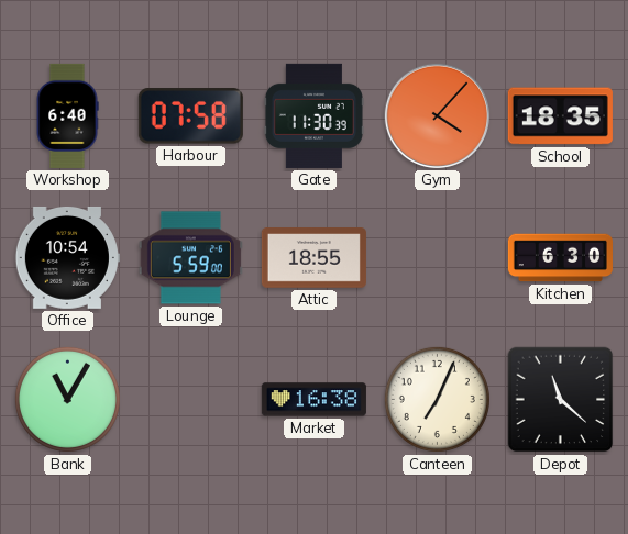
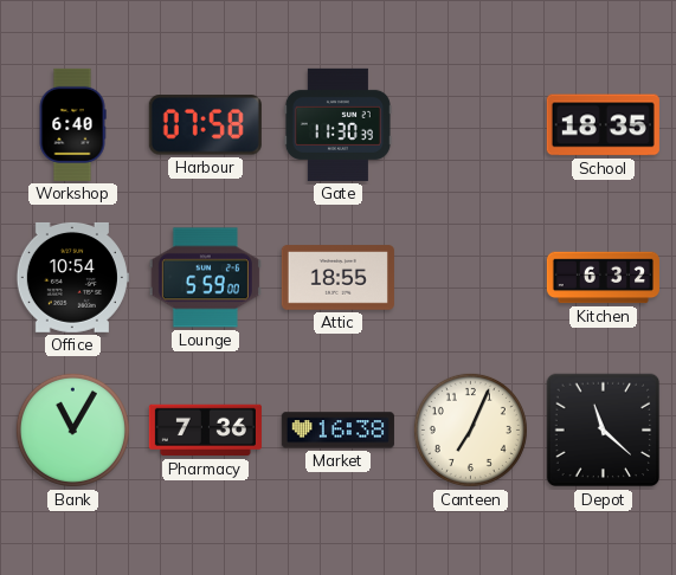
Gym: 4:07 -> none
Kitchen: 6:30 -> 6:32
Pharmacy: none -> 7:36
